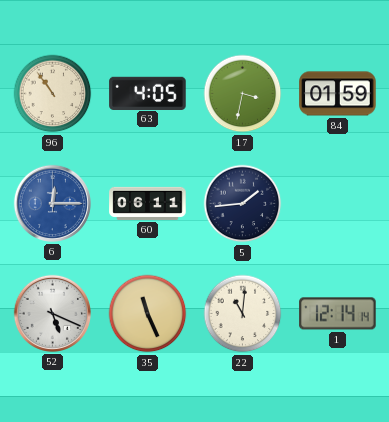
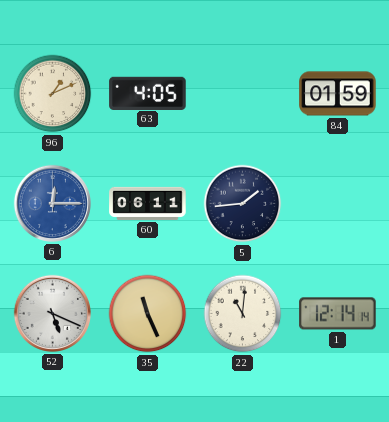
96: 10:54 -> 1:11
17: 3:32 -> none
